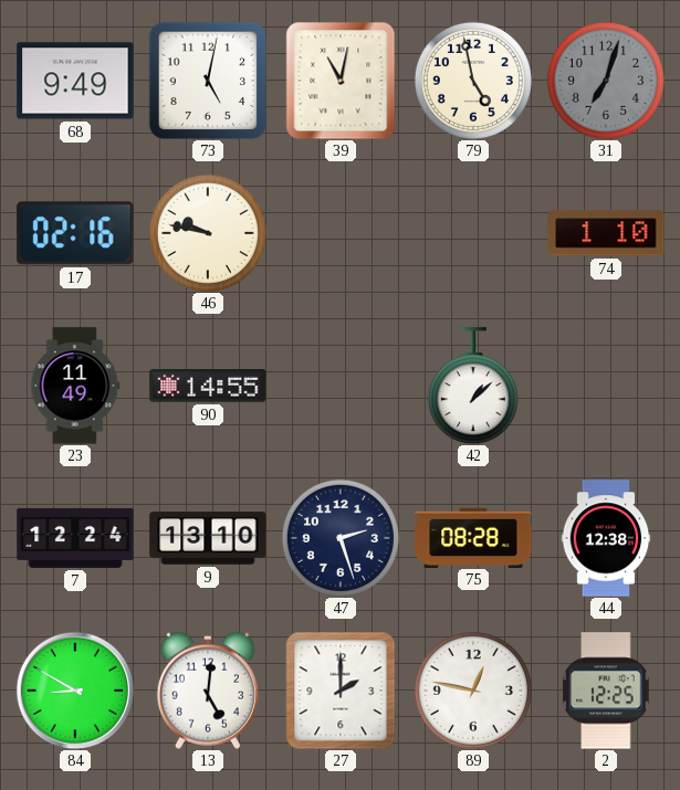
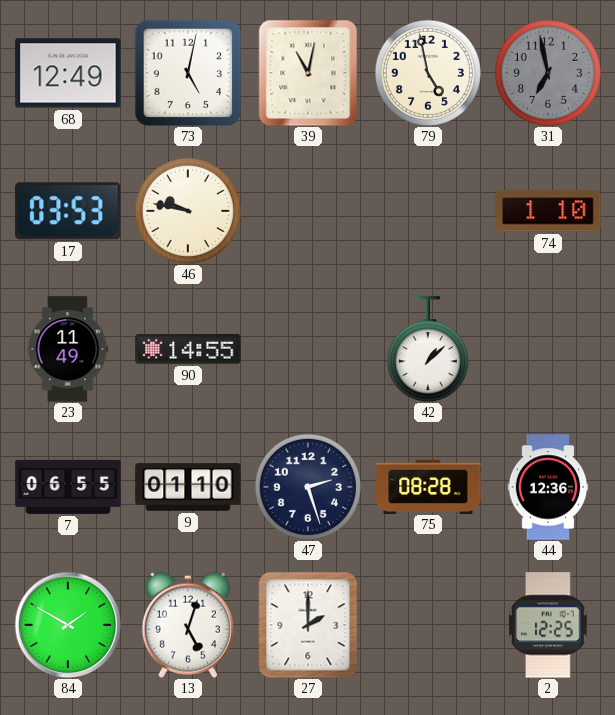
68: 9:49 -> 12:49
31: 7:03 -> 6:58
17: 02:16 -> 03:53
7: 12:24 -> 06:55
9: 13:10 -> 01:10
44: 12:38 -> 12:36
84: 8:50 -> 1:50
13: 5:01 -> 5:03
89: 12:47 -> none
